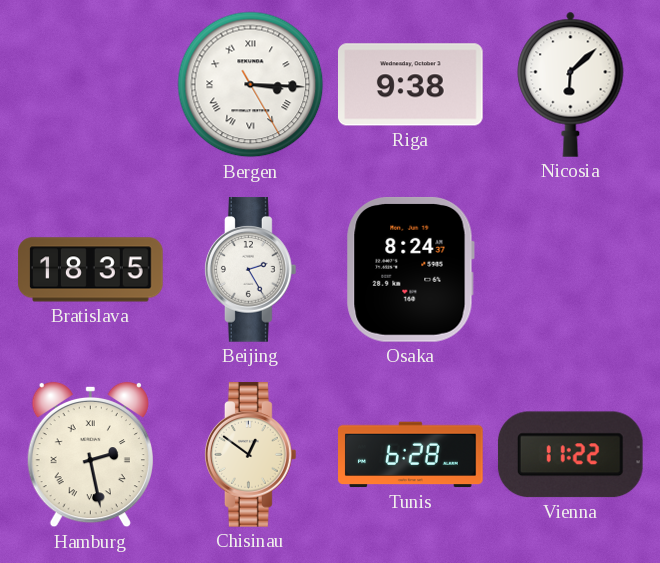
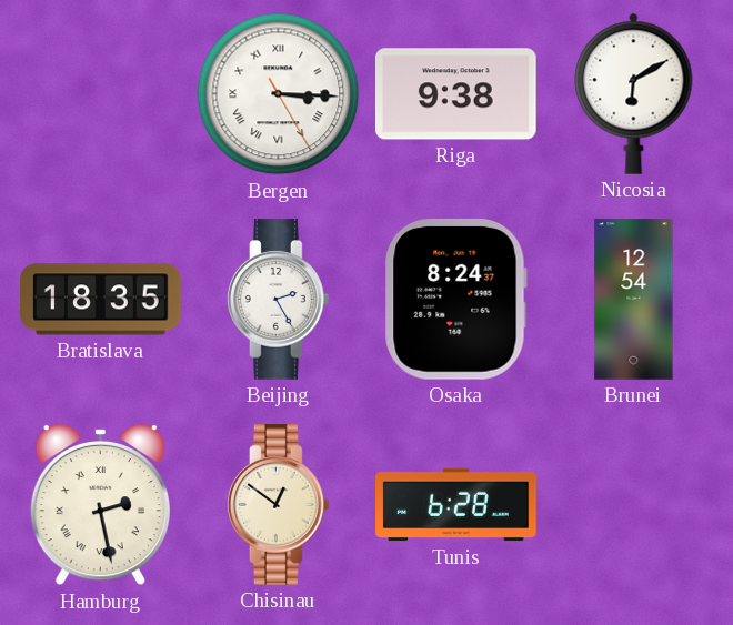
Nicosia: 6:08 -> 6:10
Brunei: none -> 12:54
Vienna: 11:22 -> none
